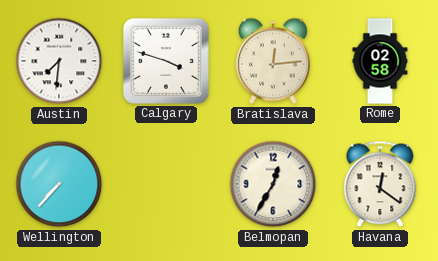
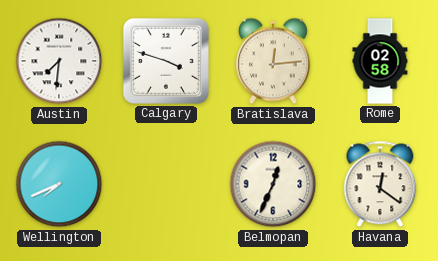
Wellington: 7:37 -> 7:41
Belmopan: 12:35 -> 12:34
